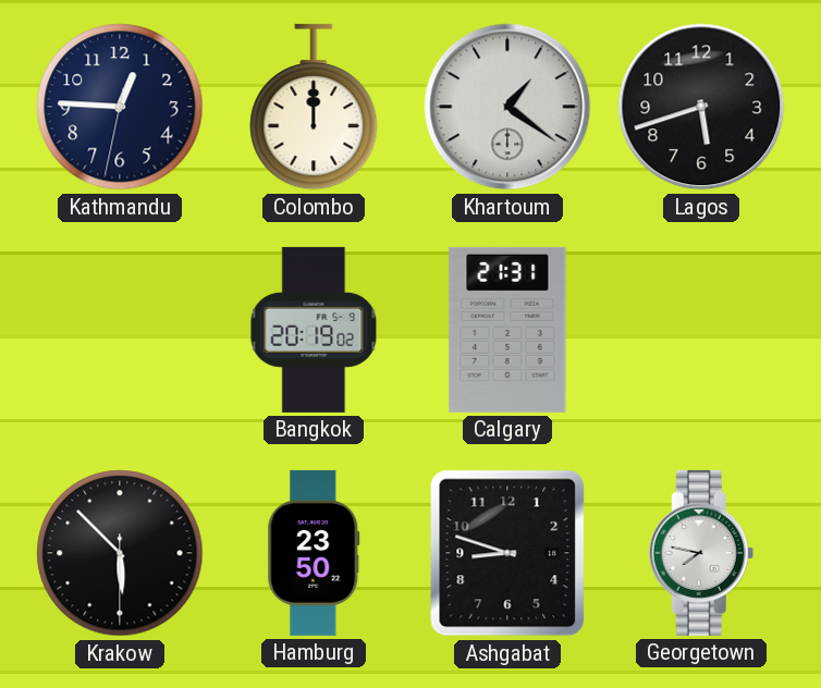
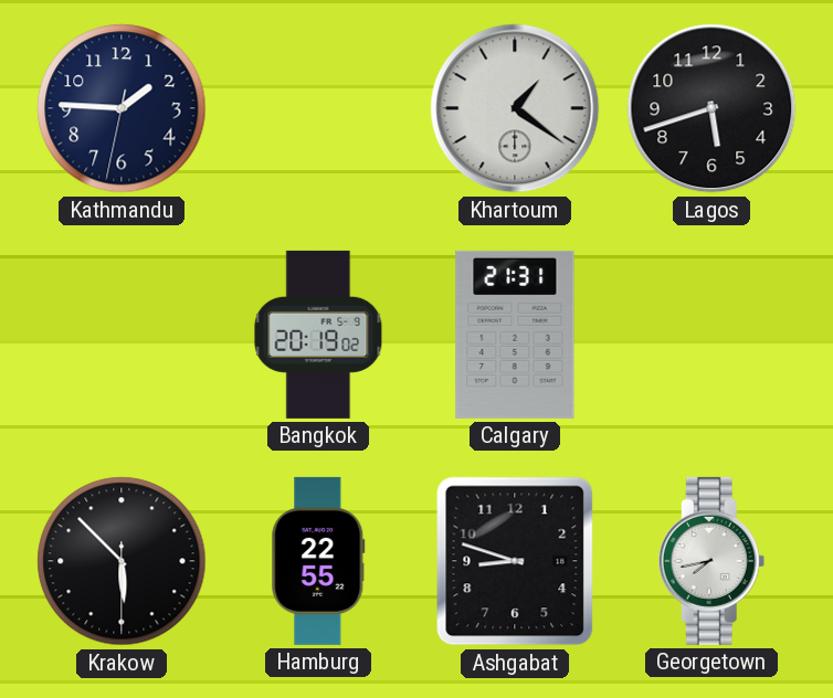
Kathmandu: 12:45 -> 1:45
Colombo: 12:00 -> none
Hamburg: 23:50 -> 22:55
Georgetown: 7:47 -> 7:43
